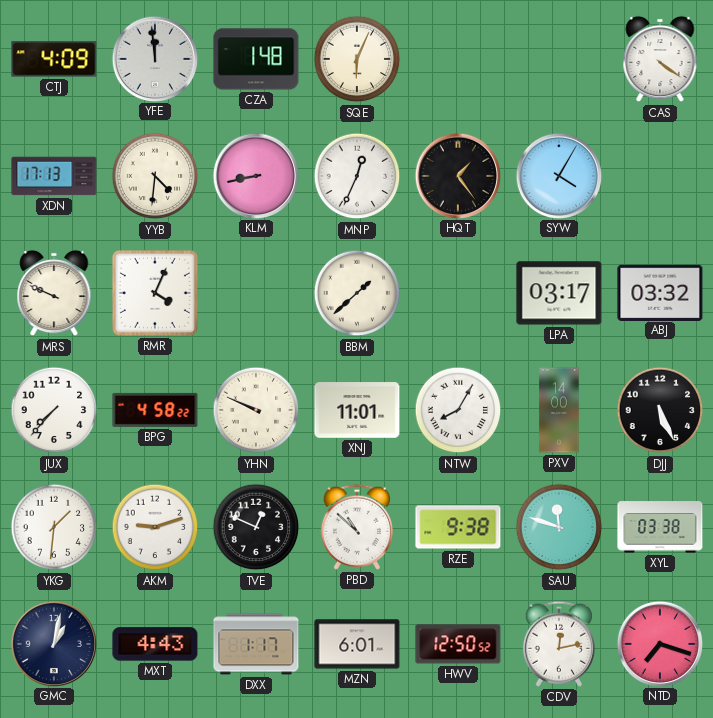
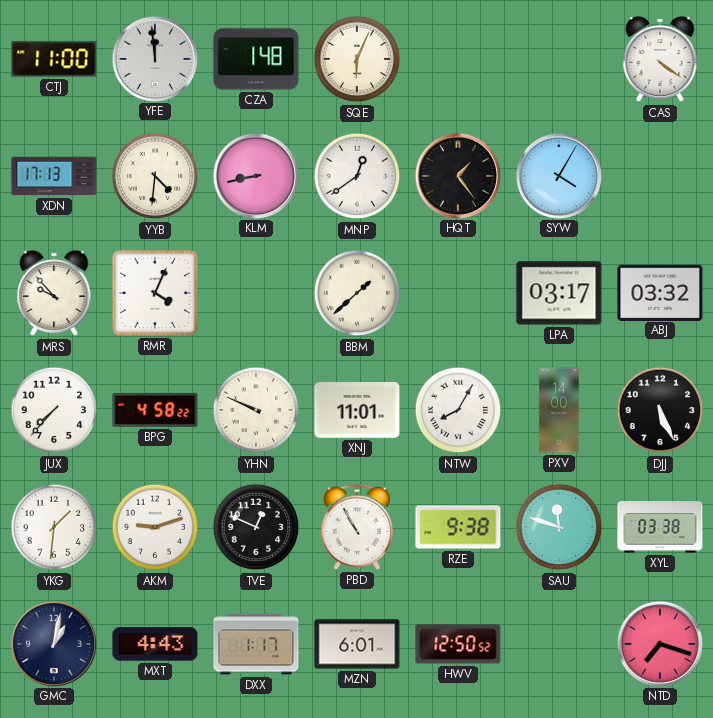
CTJ: 4:09 -> 11:00
MNP: 12:34 -> 12:39
MRS: 9:49 -> 9:53
PBD: 10:52 -> 10:55
CDV: 12:13 -> none
